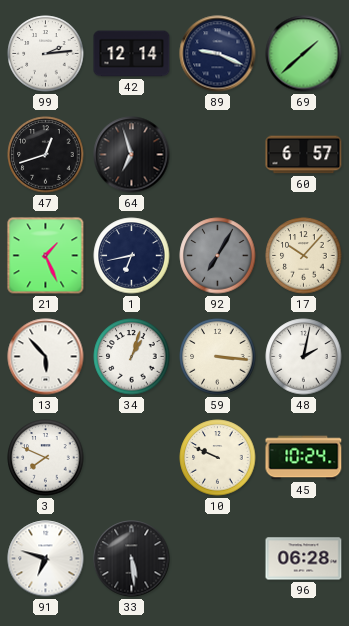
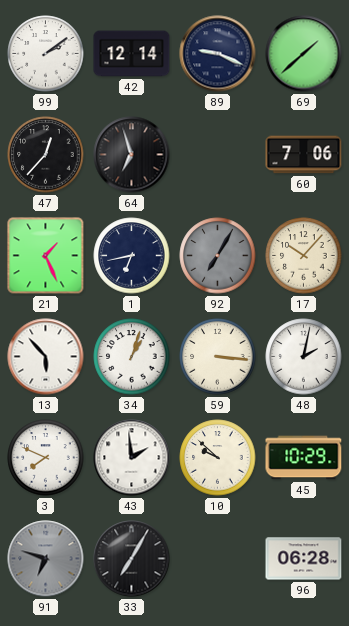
99: 2:14 -> 2:09
47: 12:42 -> 12:37
60: 6:57 -> 7:06
43: none -> 1:59
10: 9:49 -> 9:52
45: 10:24 -> 10:29
91 dial: white -> grey
33: 5:29 -> 7:05
